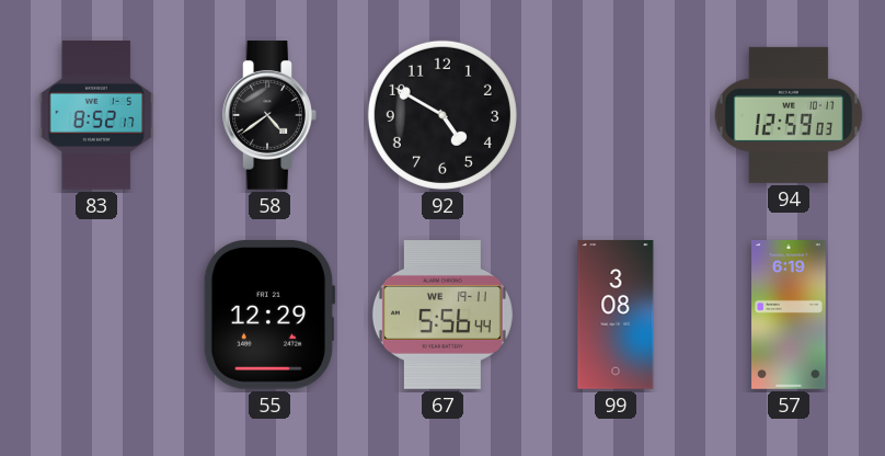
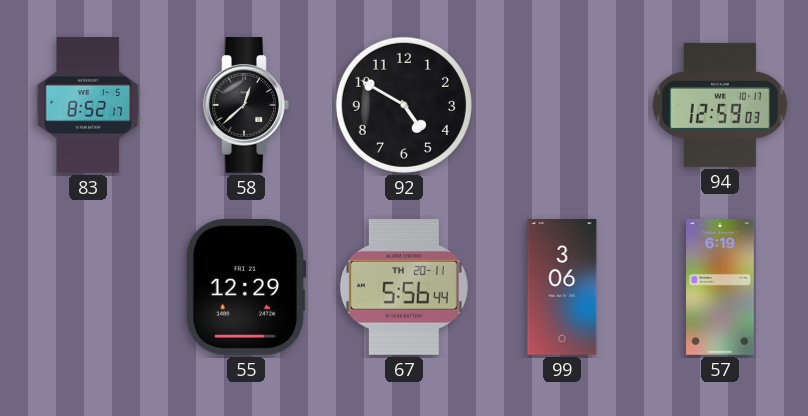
58: 4:39 -> 12:38
67 date: WE 19-11 -> TH 20-11
99: 3:08 -> 3:06
